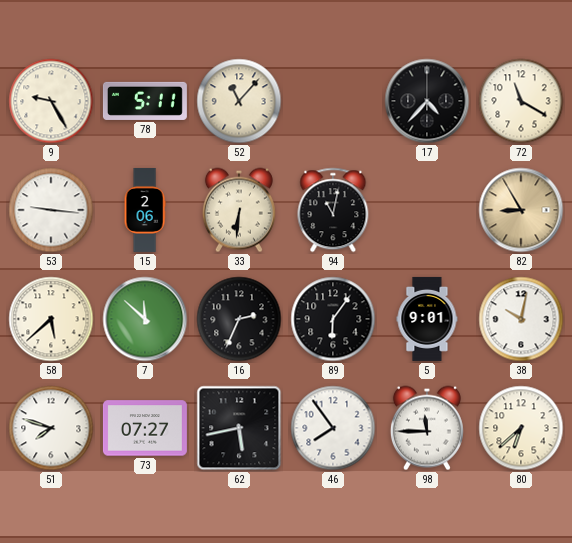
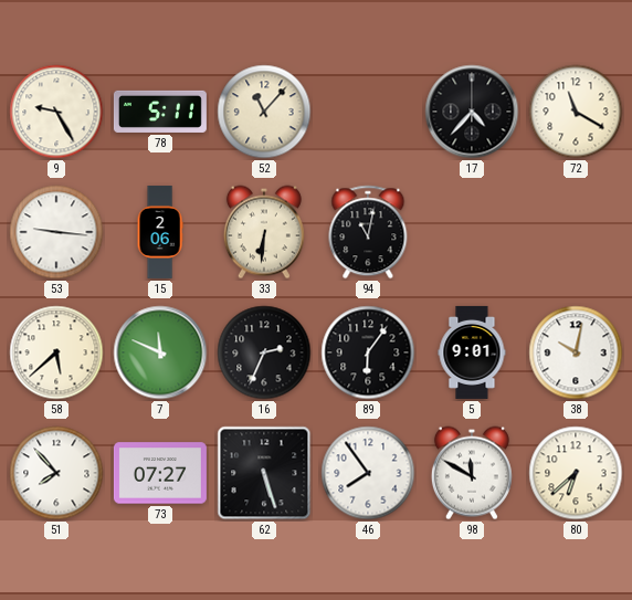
82: 8:55 -> none
7: 11:52 -> 11:49
51: 7:48 -> 7:53
62: 5:43 -> 5:27
98: 11:45 -> 11:50
